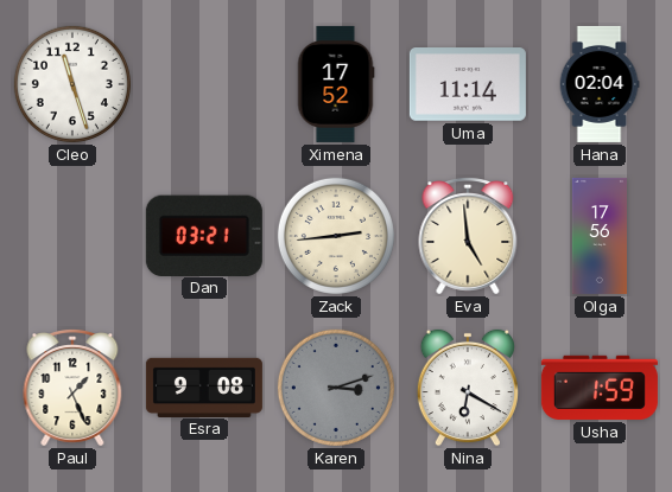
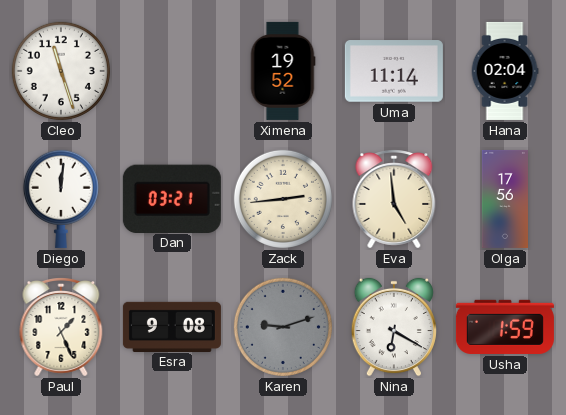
Ximena: 17:52 -> 19:52
Diego: none -> 12:01
Karen: 3:12 -> 9:12
